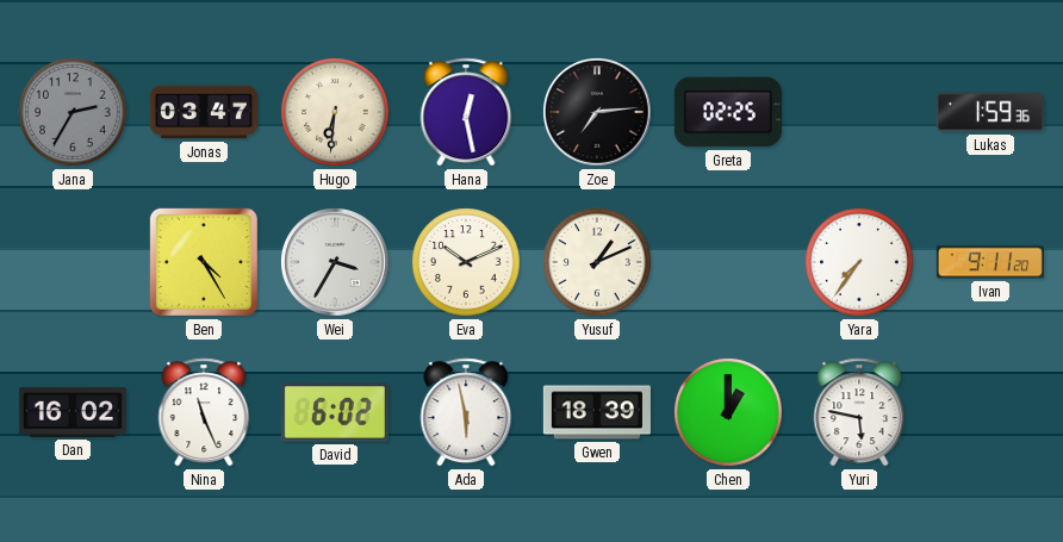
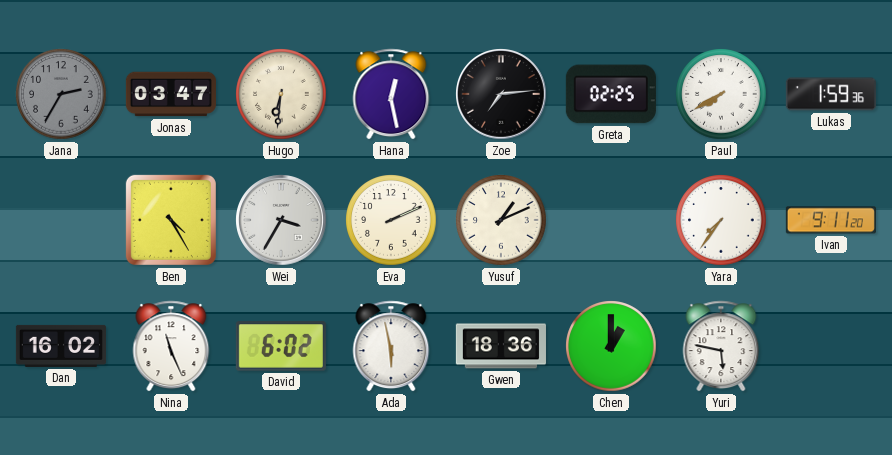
Paul: none -> 7:40
Eva: 10:11 -> 2:11
Gwen: 18:39 -> 18:36
